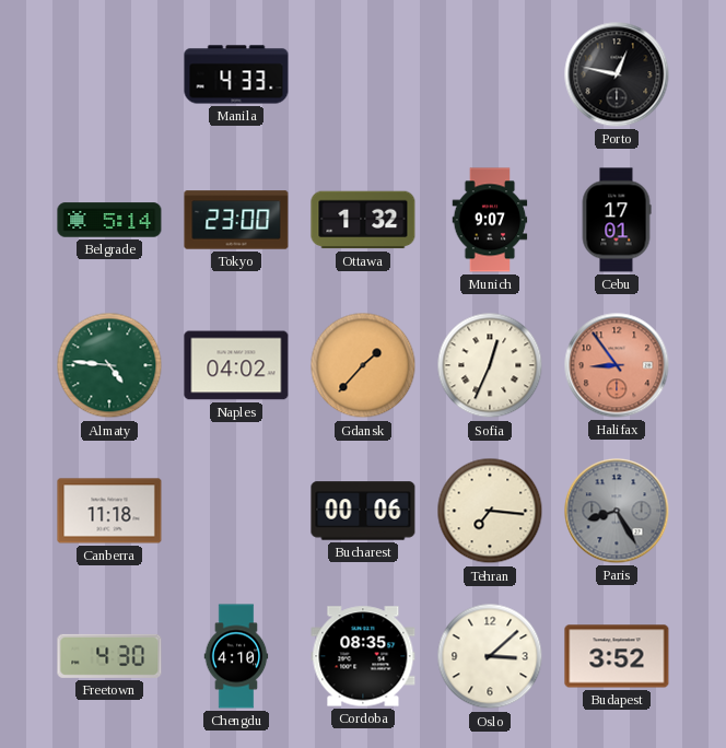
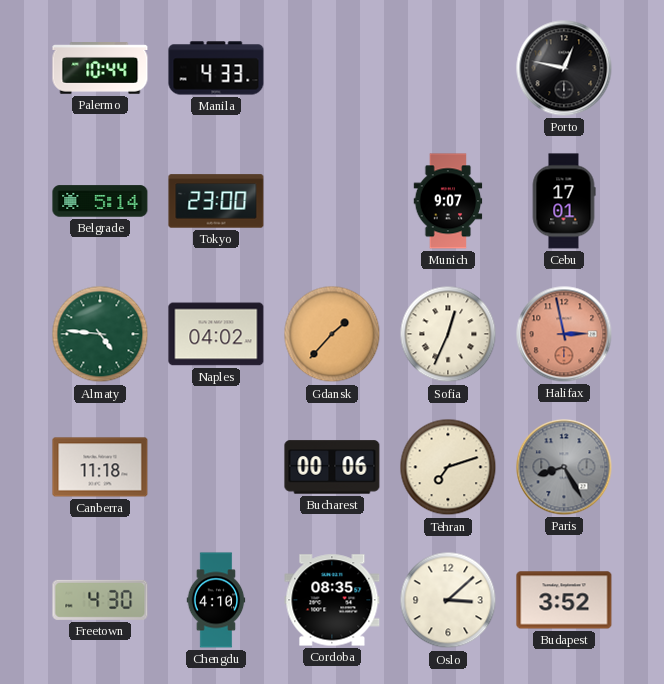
Palermo: none -> 10:44
Ottawa: 1:32 -> none
Halifax: 8:54 -> 2:58
Tehran: 7:16 -> 7:12
